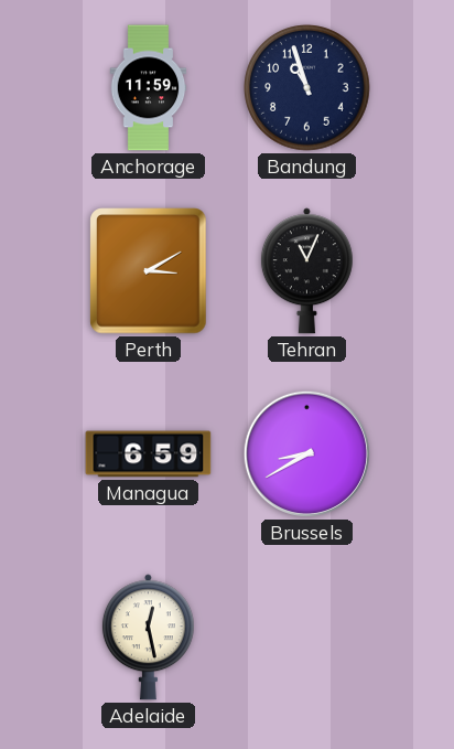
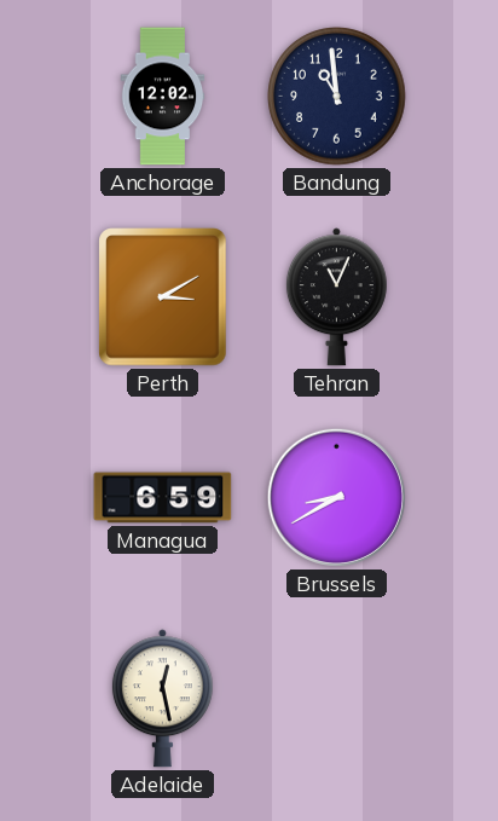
Anchorage: 11:59 -> 12:02
Bandung: 10:57 -> 10:59
